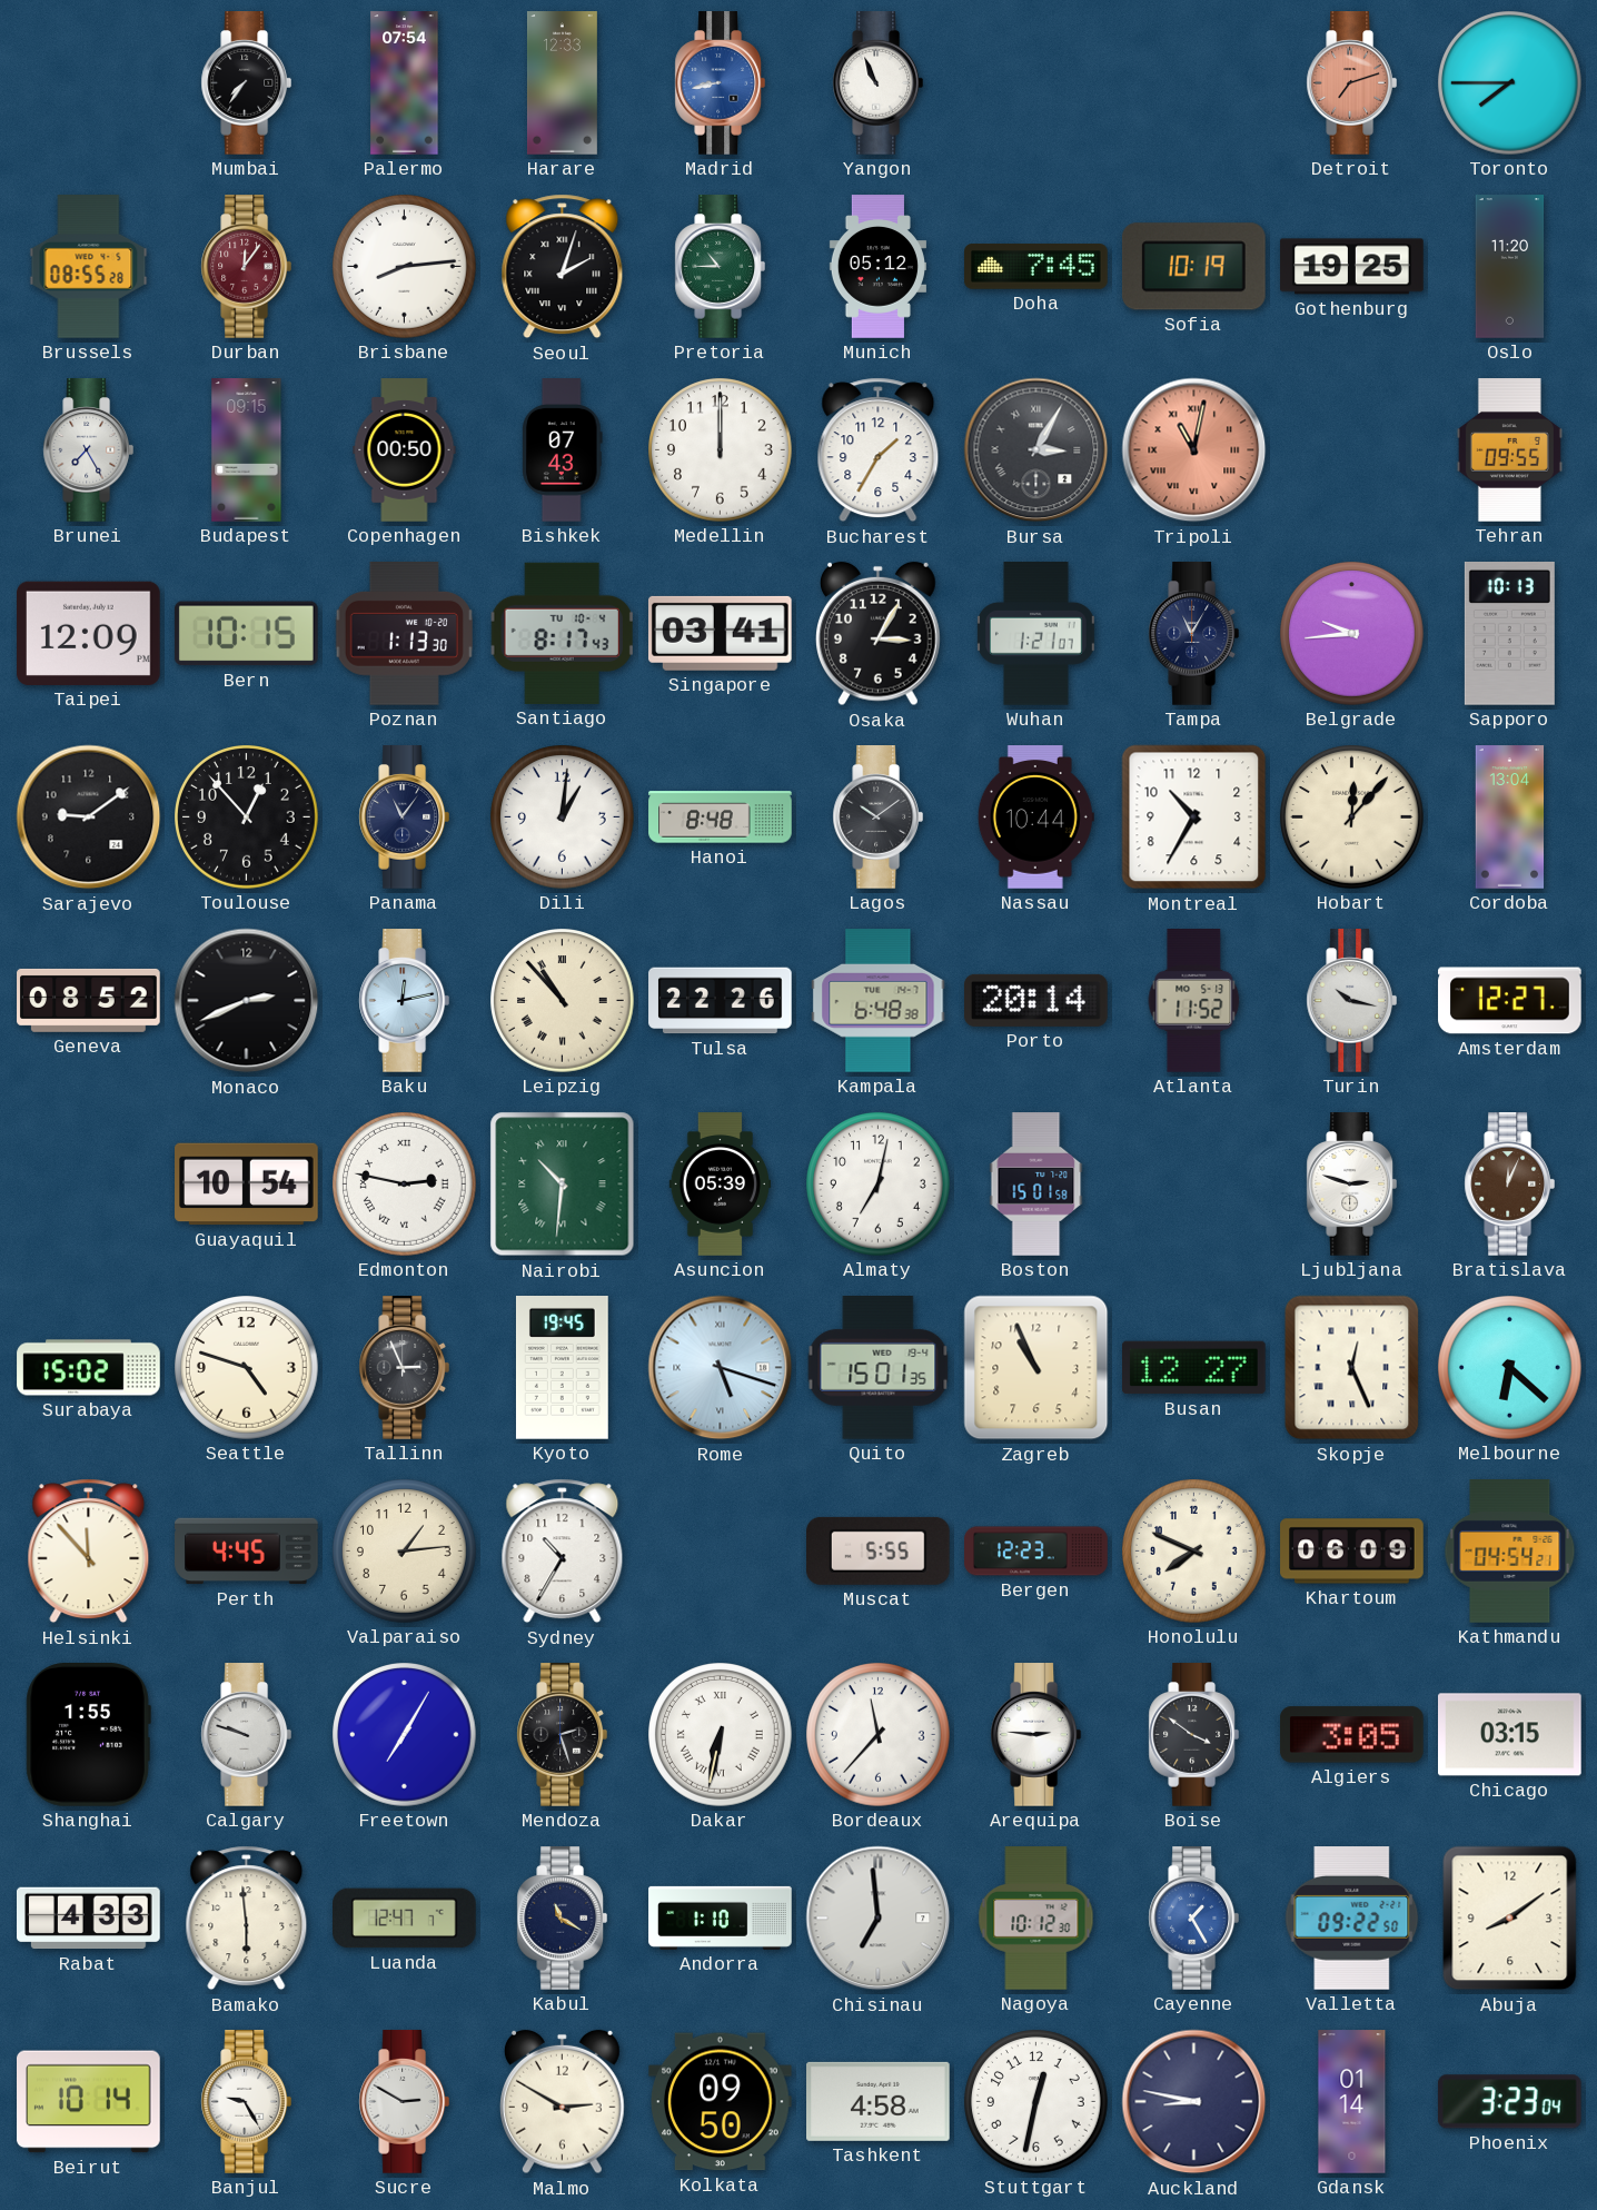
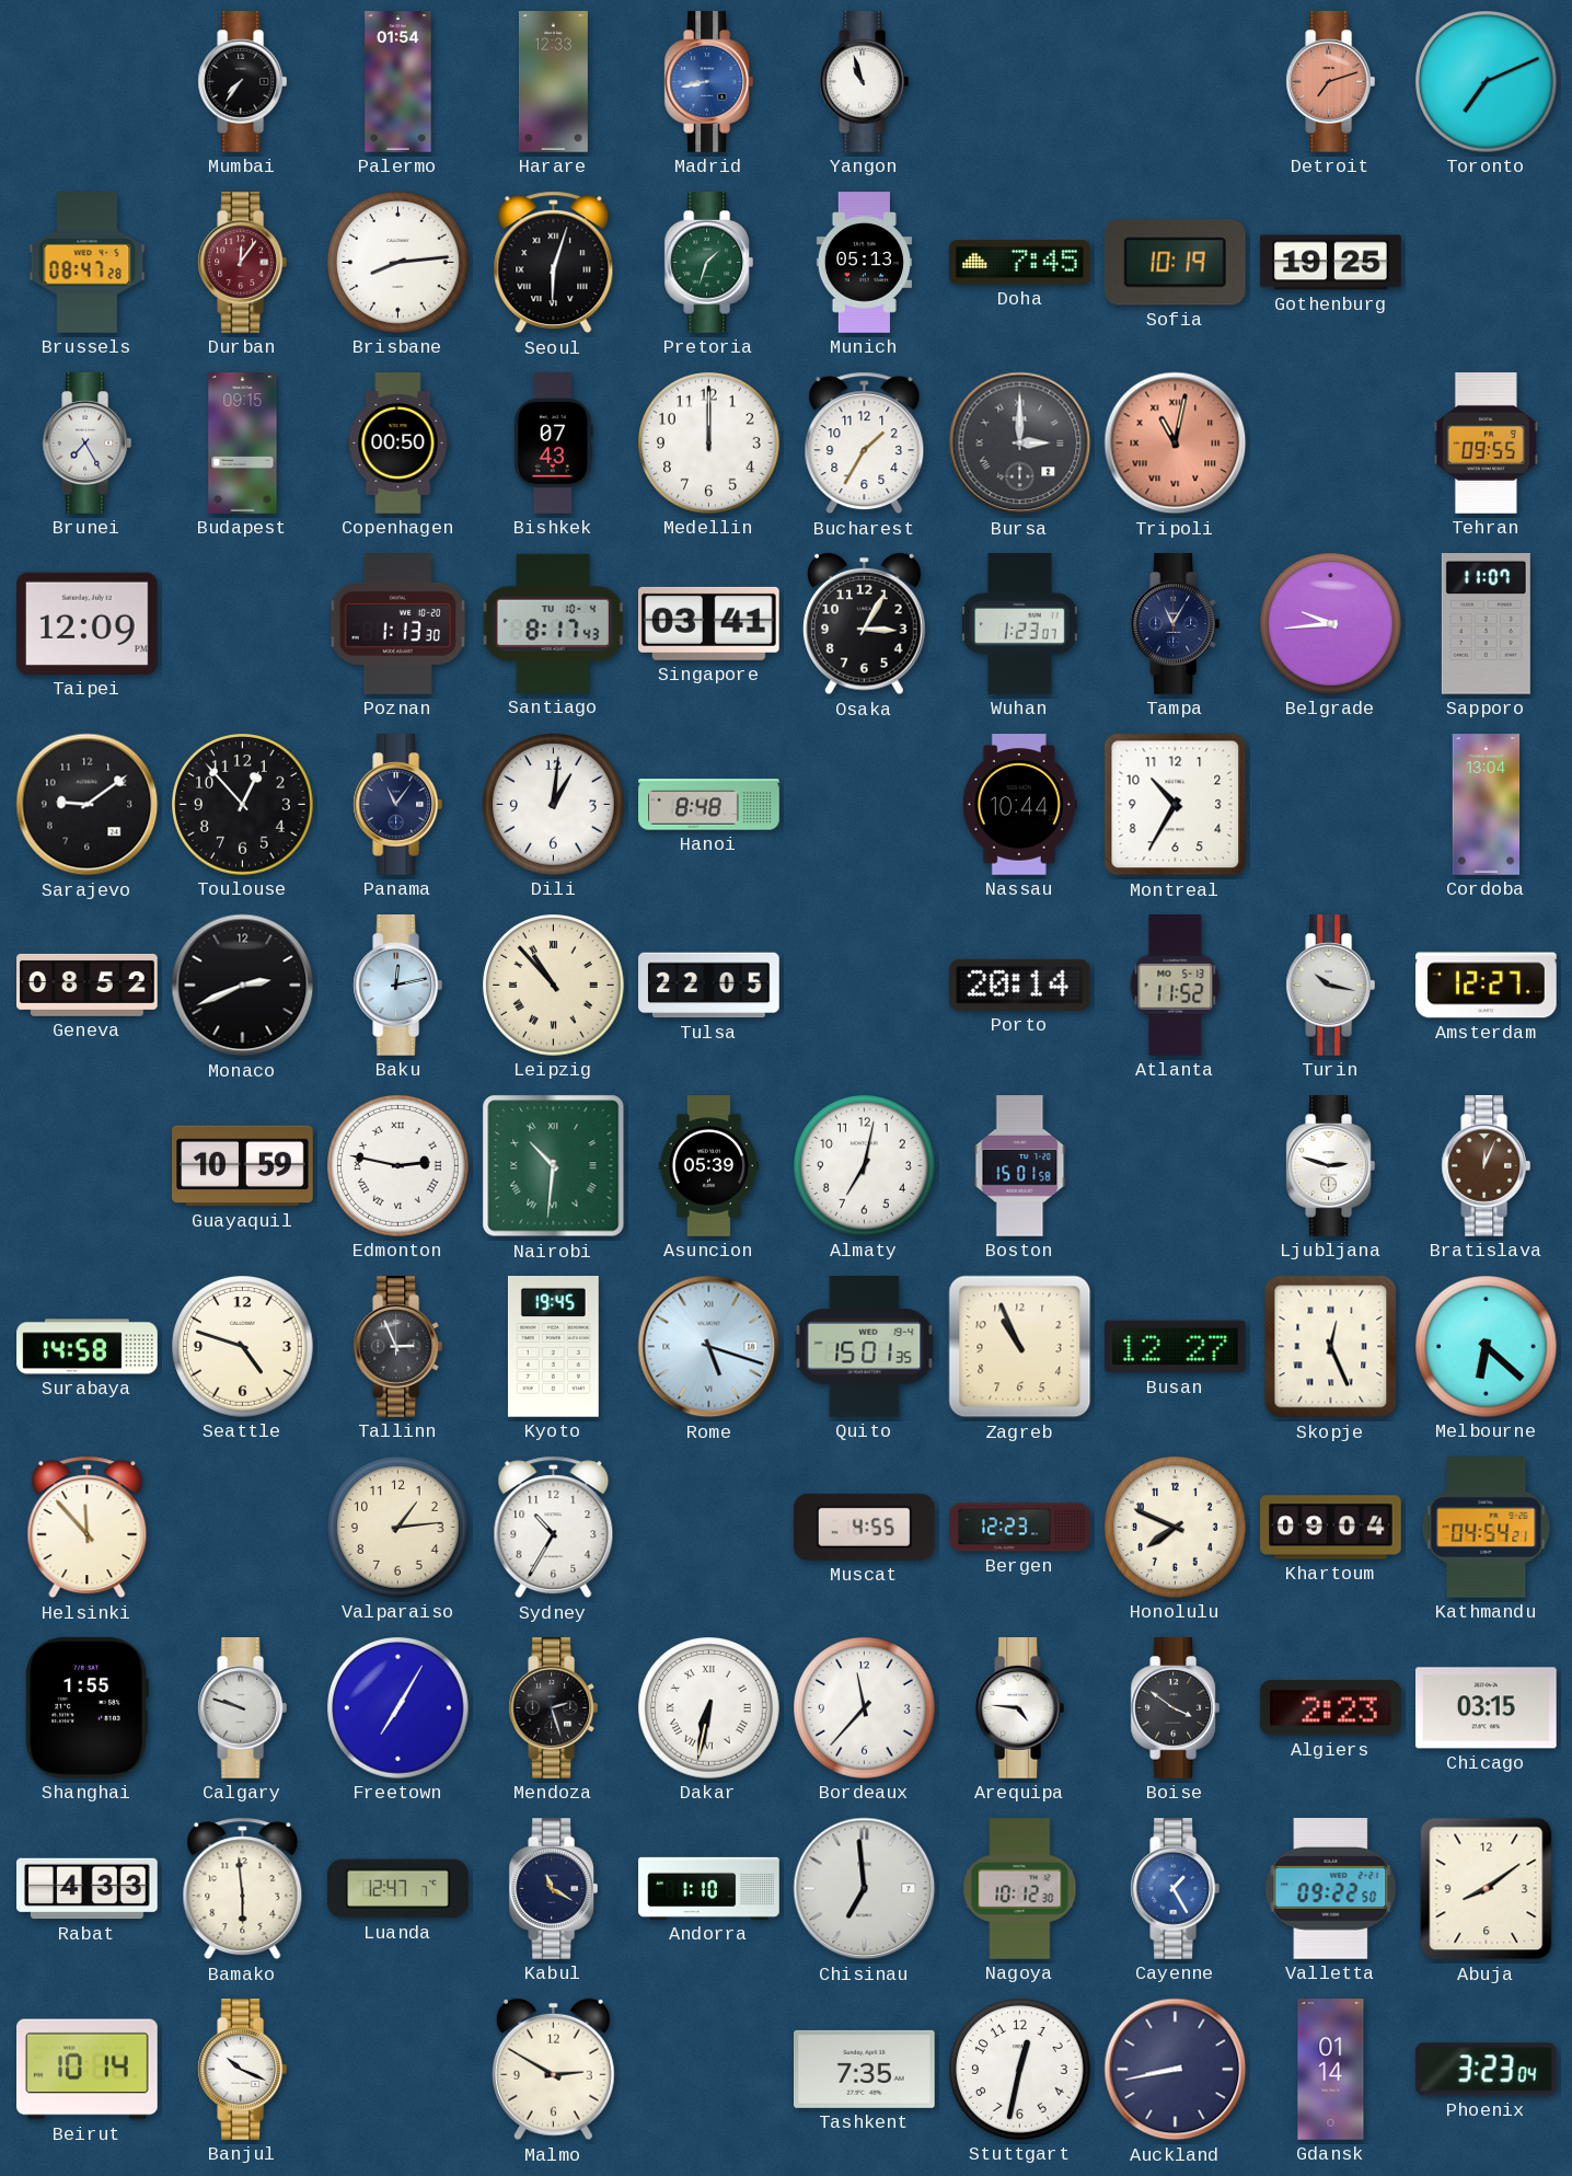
Palermo: 07:54 -> 01:54
Yangon: 10:56 -> 10:57
Toronto: 7:45 -> 7:11
Brussels: 08:55 -> 08:47
Seoul: 2:03 -> 6:03
Pretoria: 10:45 -> 1:33
Munich: 05:12 -> 05:13
Oslo: 11:20 -> none
Bursa: 3:05 -> 3:00
Bern: 10:15 -> none
Wuhan: 1:21 -> 1:23
Sapporo: 10:13 -> 11:07
Lagos: 10:09 -> none
Hobart: 12:07 -> none
Tulsa: 22:26 -> 22:05
Kampala: 6:48 -> none
Guayaquil: 10:54 -> 10:59
Surabaya: 15:02 -> 14:58
Perth: 4:45 -> none
Muscat: 5:55 -> 4:55
Khartoum: 06:09 -> 09:04
Arequipa: 2:46 -> 4:46
Algiers: 3:05 -> 2:23
Banjul: 9:25 -> 10:19
Sucre: 2:50 -> none
Kolkata: 09:50 -> none
Tashkent: 4:58 -> 7:35
Auckland: 8:47 -> 8:43
